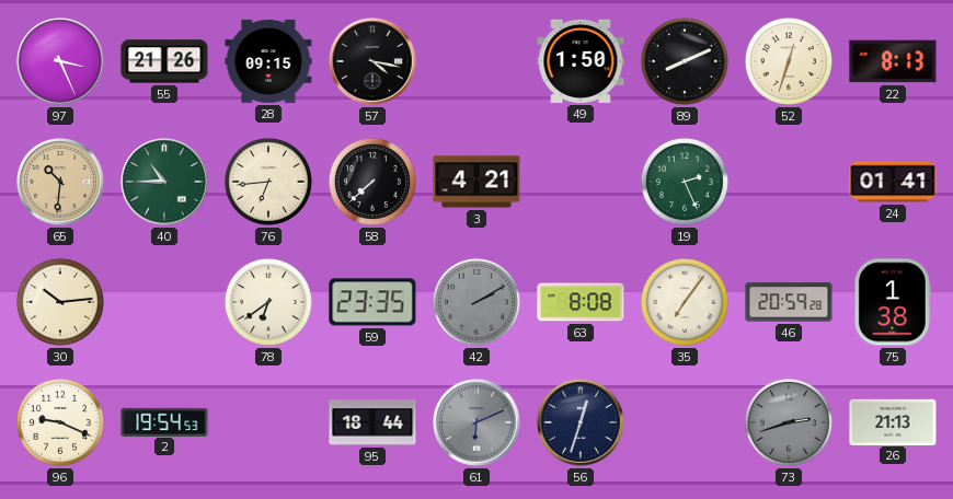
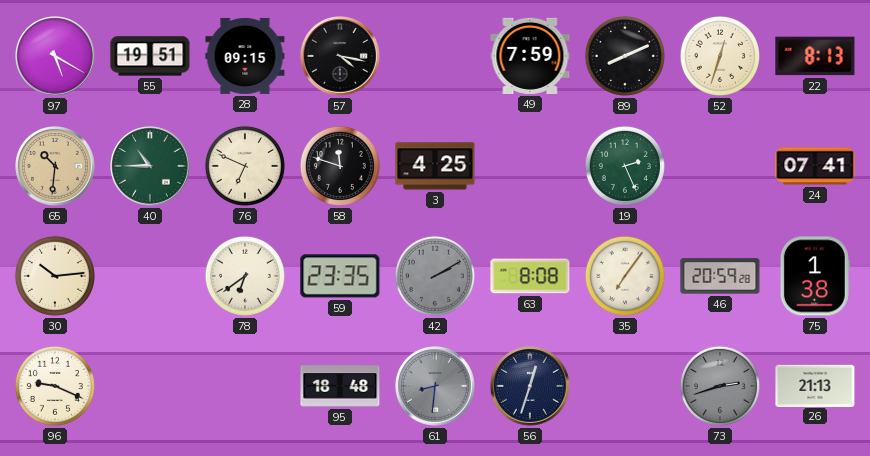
97: 3:26 -> 5:20
55: 21:26 -> 19:51
49: 1:50 -> 7:59
76: 6:44 -> 6:49
58: 7:38 -> 11:48
3: 4:21 -> 4:25
24: 01:41 -> 07:41
2: 19:54 -> none
95: 18:44 -> 18:48
61: 6:11 -> 8:31
